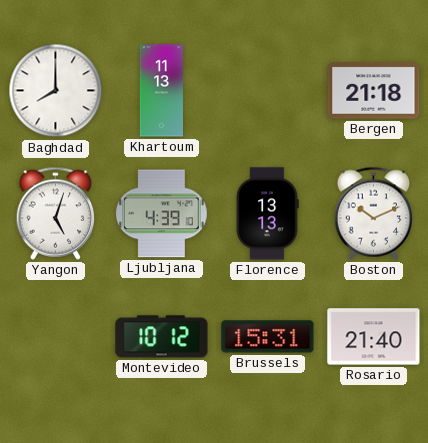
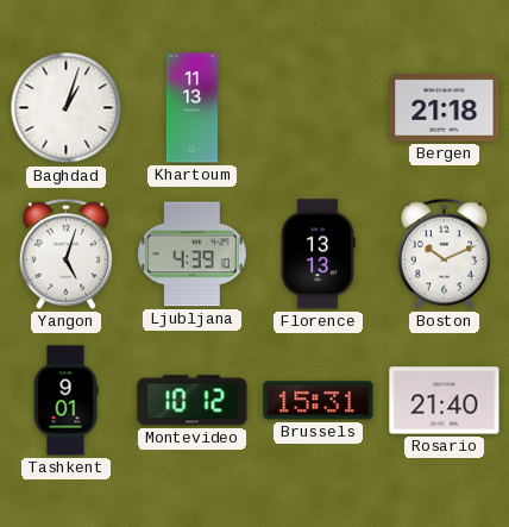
Baghdad: 8:00 -> 1:03
Tashkent: none -> 9:01
